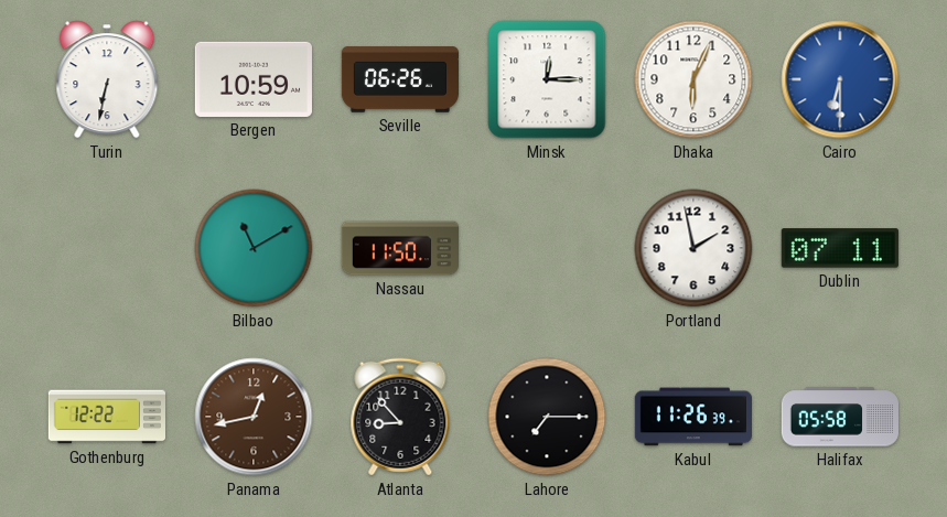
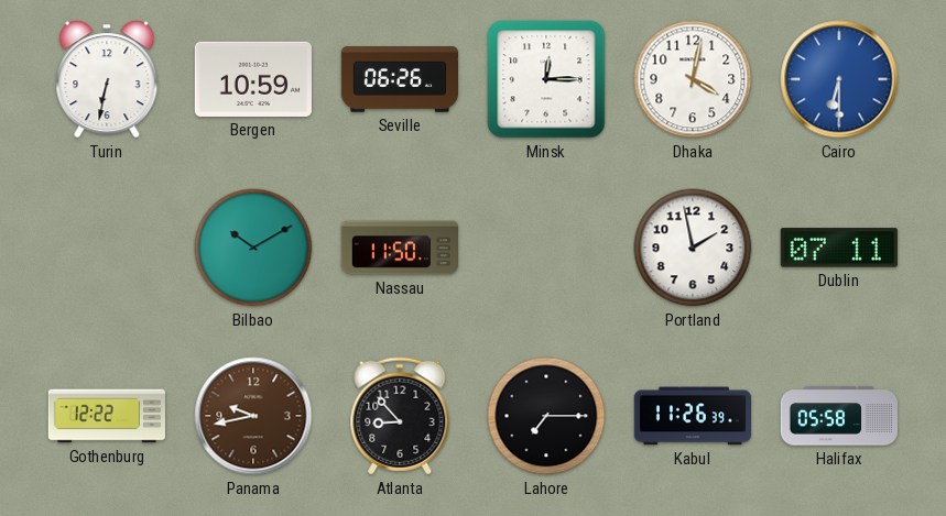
Dhaka: 6:04 -> 4:02
Bilbao: 11:10 -> 10:10
Panama: 12:43 -> 9:43
